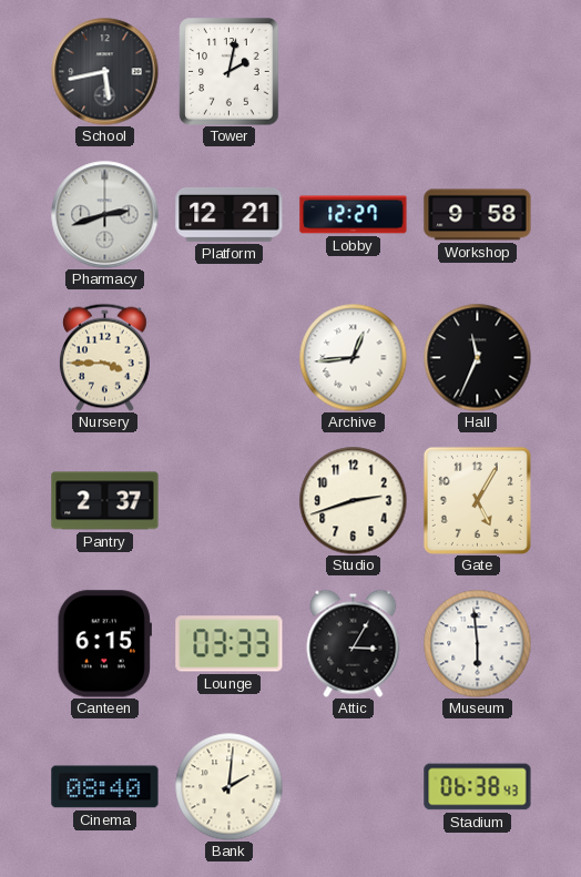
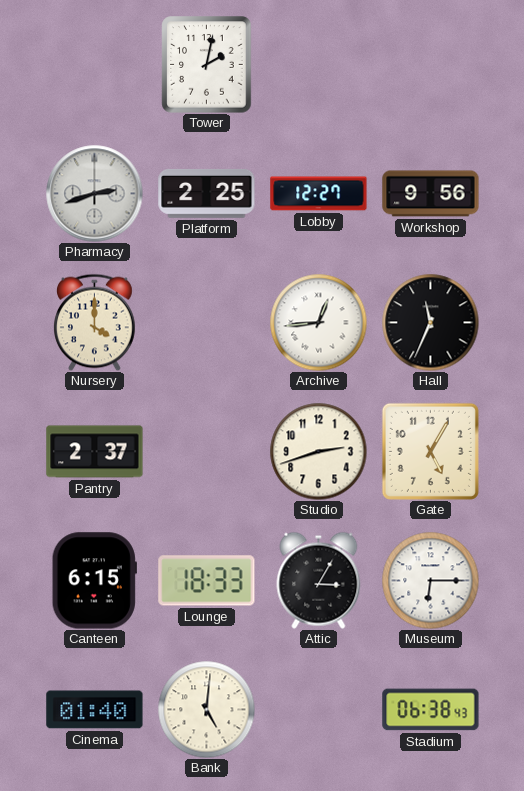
School: 5:43 -> none
Platform: 12:21 -> 2:25
Workshop: 9:58 -> 9:56
Nursery: 3:45 -> 4:00
Lounge: 03:33 -> 18:33
Museum: 5:59 -> 6:15
Cinema: 08:40 -> 01:40
Bank: 2:01 -> 5:01
